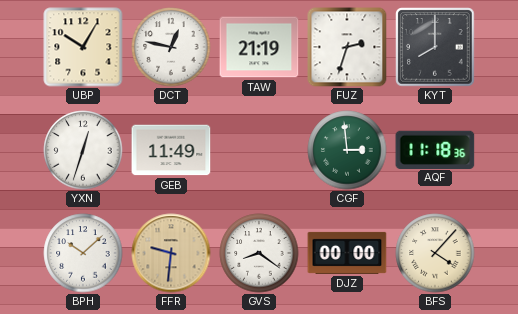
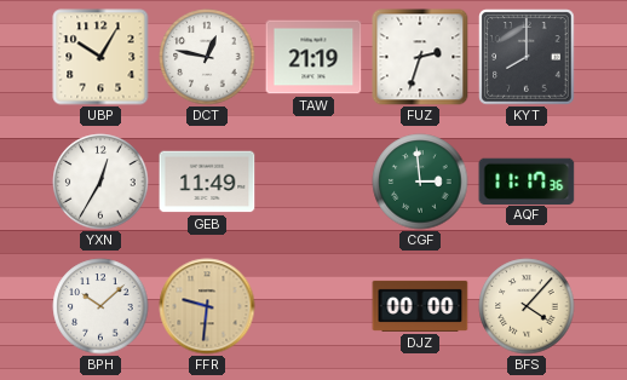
YXN: 12:33 -> 12:35
AQF: 11:18 -> 11:17
GVS: 8:21 -> none
